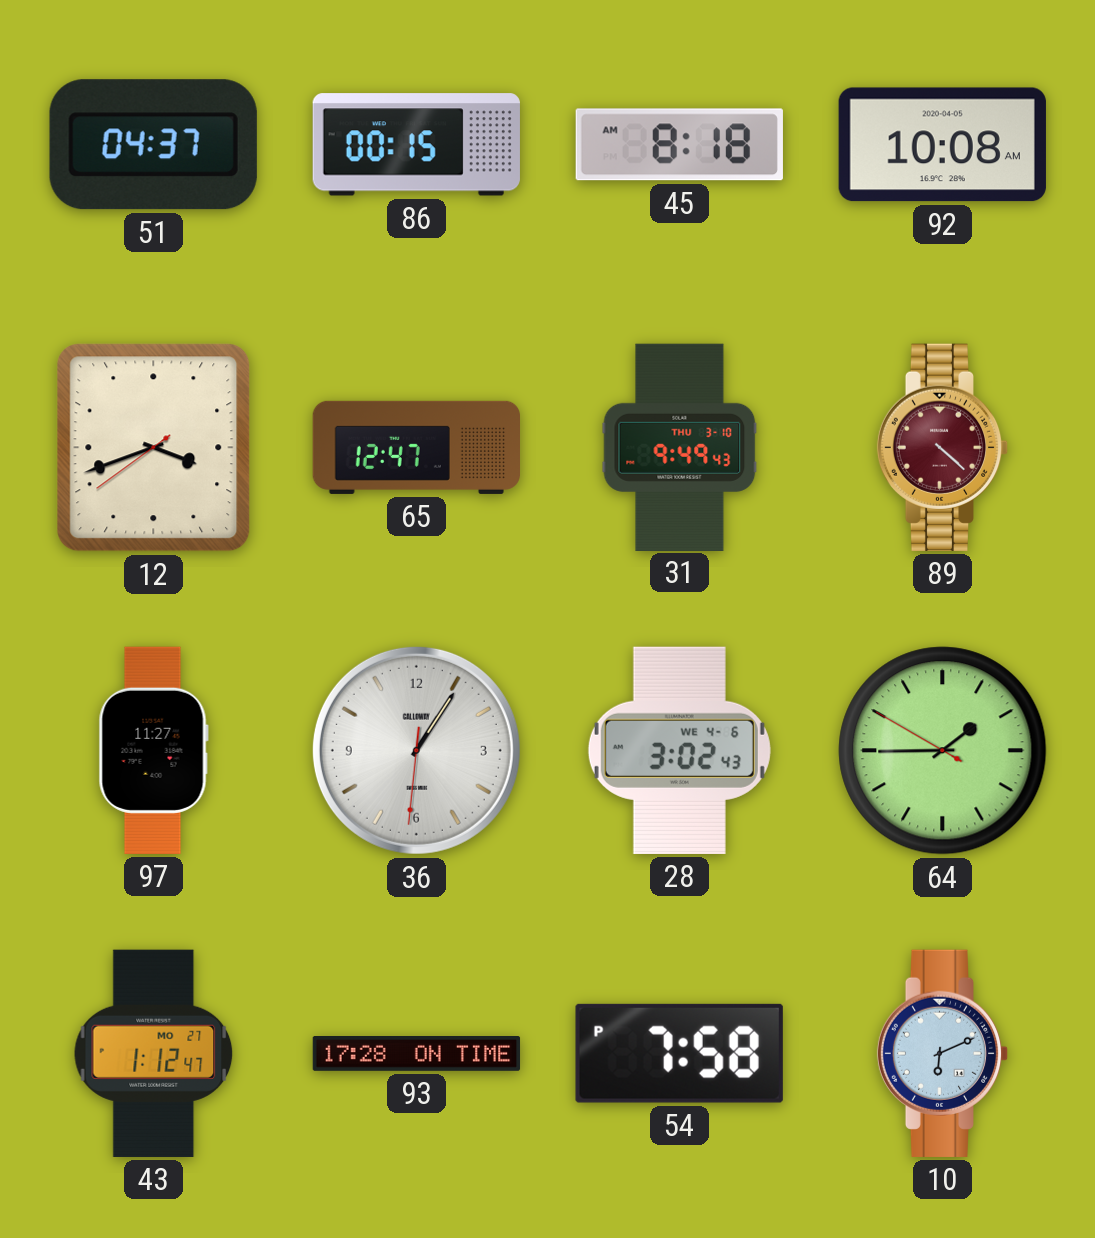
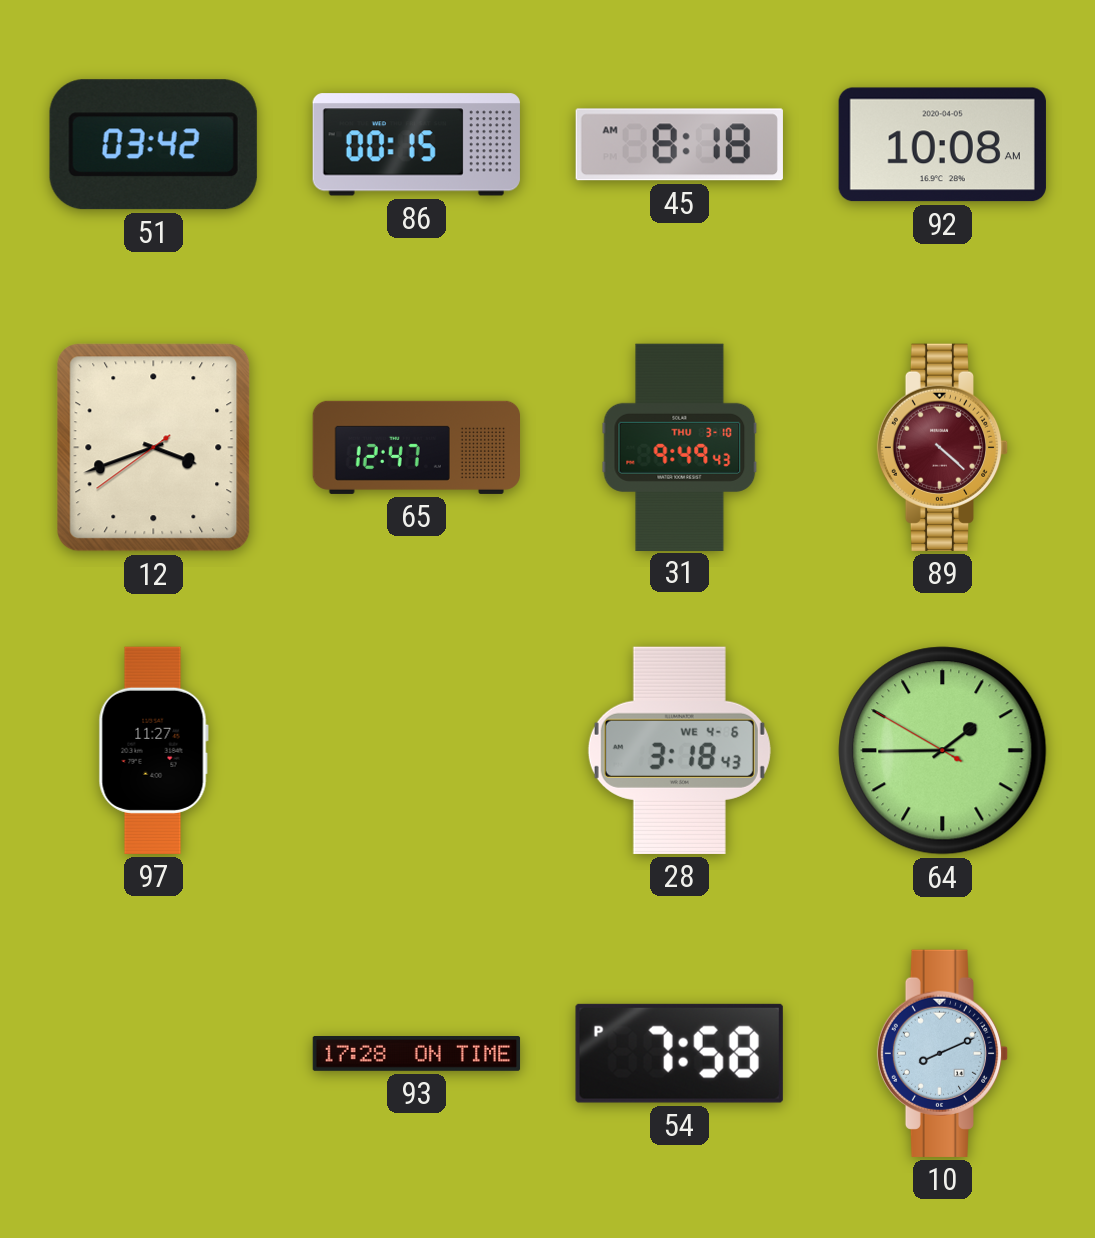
51: 04:37 -> 03:42
36: 1:05 -> none
28: 3:02 -> 3:18
43: 1:12 -> none
10: 6:11 -> 8:11
